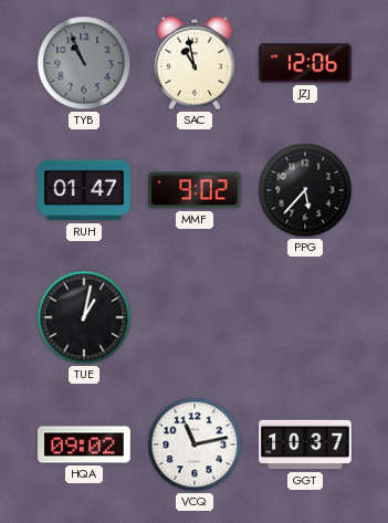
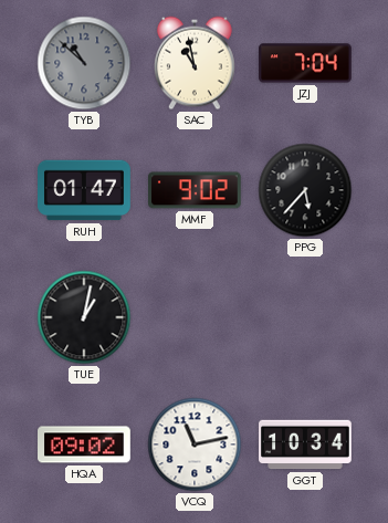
TYB: 10:56 -> 10:52
JZJ: 12:06 -> 7:04
GGT: 10:37 -> 10:34
